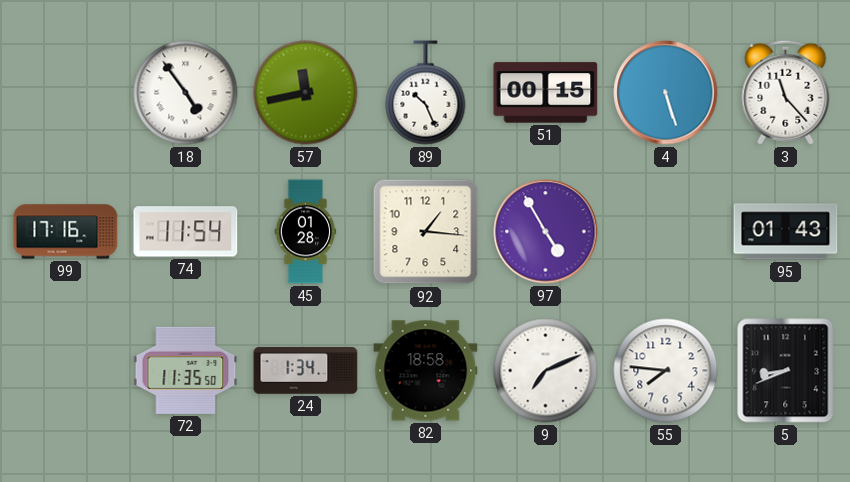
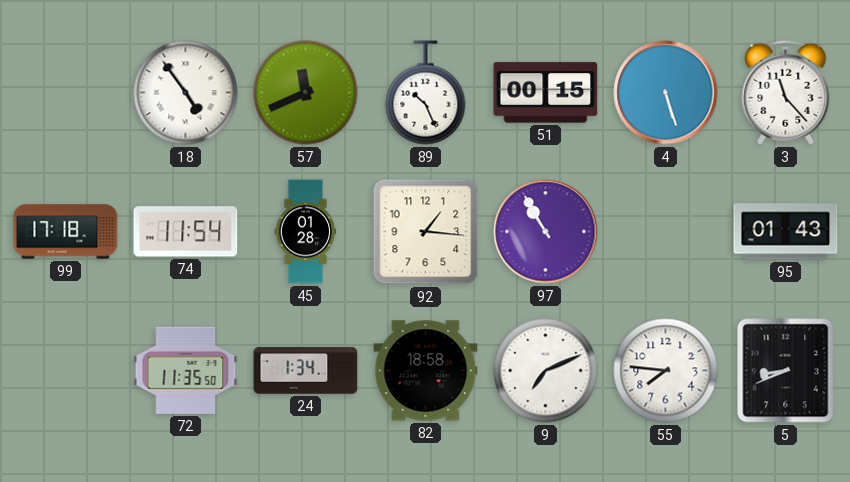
57: 11:43 -> 11:41
99: 17:16 -> 17:18
97: 4:55 -> 10:55
